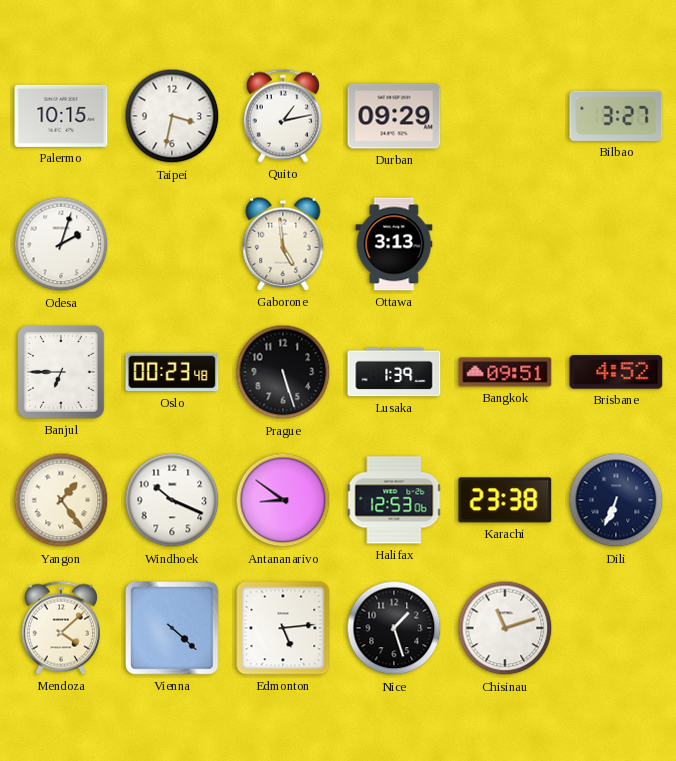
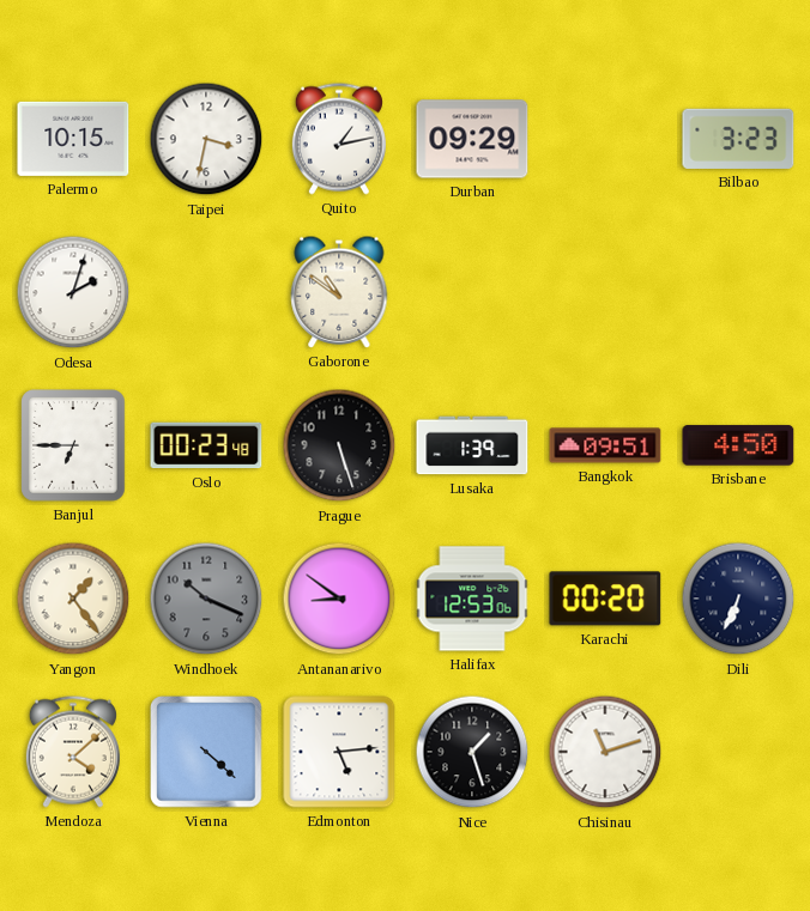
Bilbao: 3:27 -> 3:23
Gaborone: 4:59 -> 10:51
Ottawa: 3:13 -> none
Brisbane: 4:52 -> 4:50
Windhoek dial: white -> grey
Karachi: 23:38 -> 00:20
